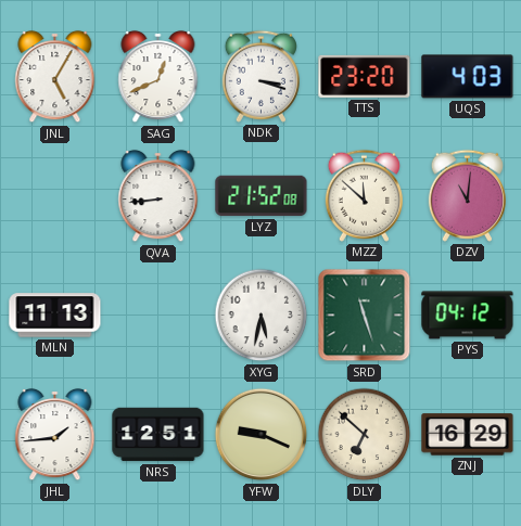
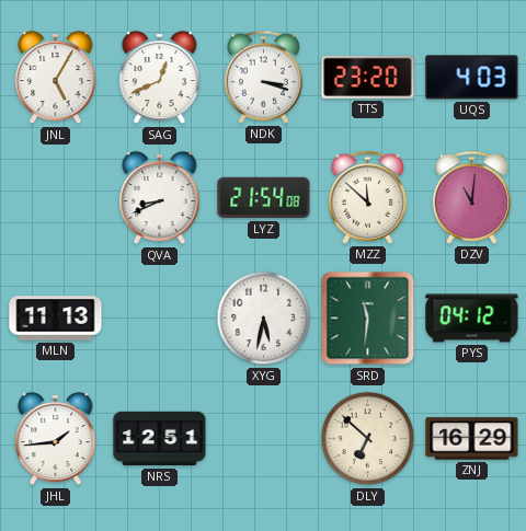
QVA: 8:44 -> 8:41
LYZ: 21:52 -> 21:54
SRD: 11:27 -> 11:31
YFW: 9:19 -> none
